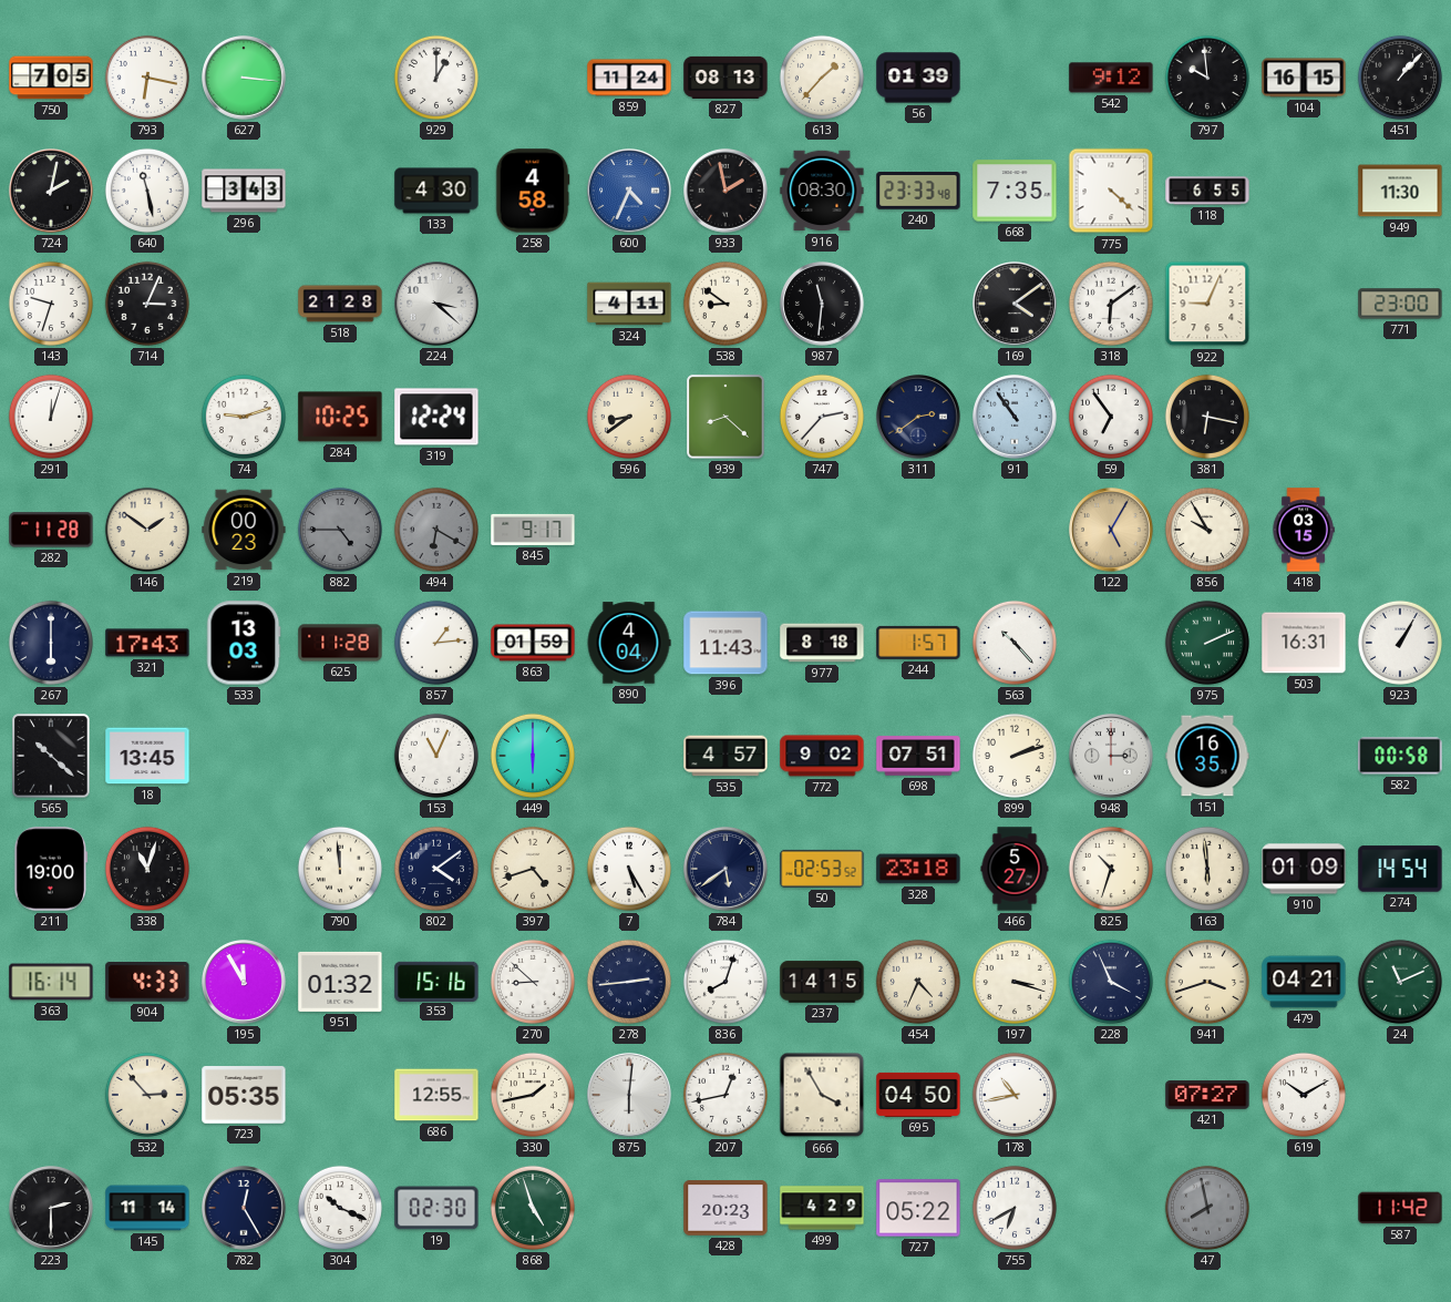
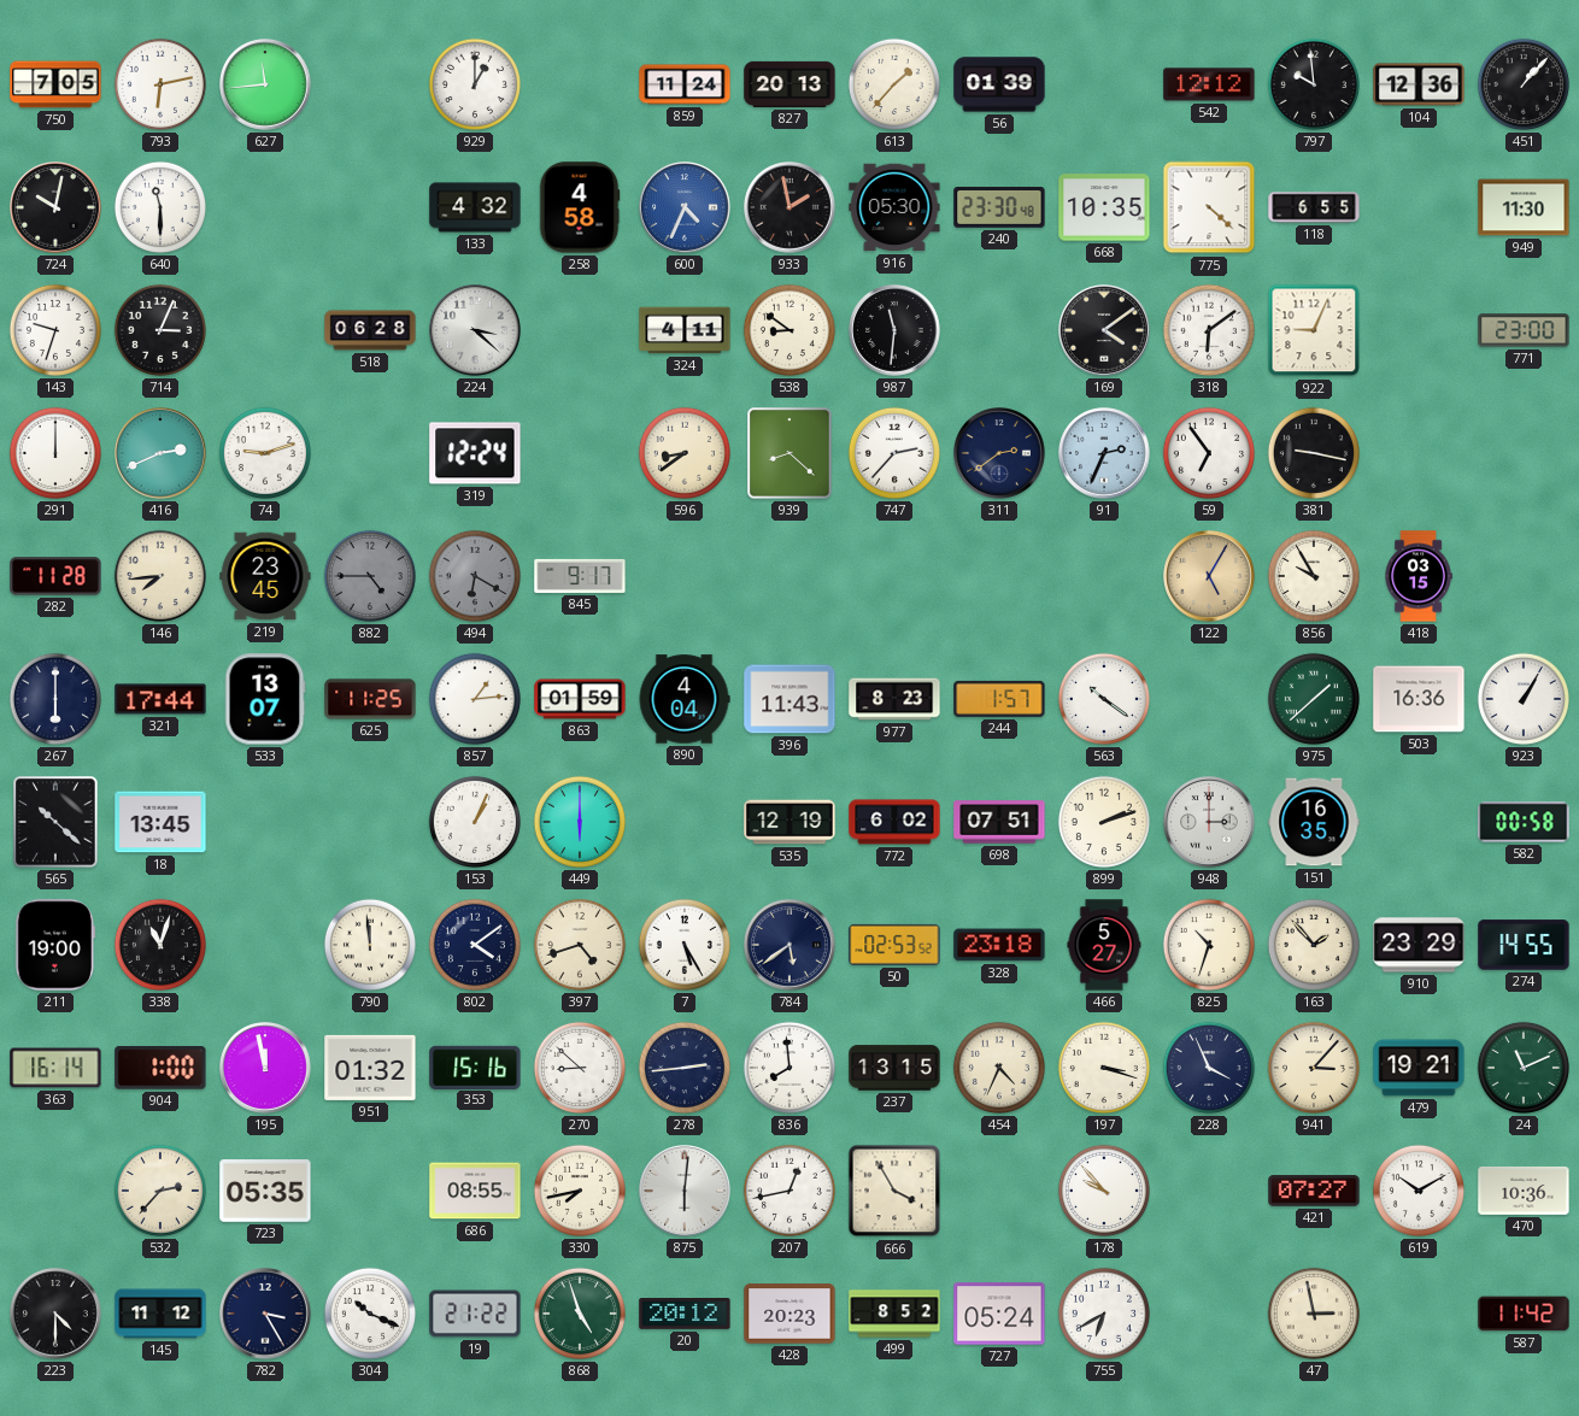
793: 6:17 -> 6:13
627: 3:16 -> 11:44
827: 08:13 -> 20:13
542: 9:12 -> 12:12
104: 16:15 -> 12:36
724: 2:02 -> 10:02
640: 11:28 -> 11:30
296: 3:43 -> none
133: 4:30 -> 4:32
916: 08:30 -> 05:30
240: 23:33 -> 23:30
668: 7:35 -> 10:35
518: 21:28 -> 06:28
291: 12:03 -> 12:00
416: none -> 2:41
284: 10:25 -> none
91: 10:54 -> 2:34
381: 6:17 -> 9:17
146: 1:51 -> 7:44
219: 00:23 -> 23:45
321: 17:43 -> 17:44
533: 13:03 -> 13:07
625: 11:28 -> 11:25
977: 8:18 -> 8:23
563: 10:23 -> 10:21
975: 2:11 -> 1:38
503: 16:31 -> 16:36
153: 11:04 -> 1:04
535: 4:57 -> 12:19
772: 9:02 -> 6:02
163: 5:59 -> 1:53
910: 01:09 -> 23:29
274: 14:54 -> 14:55
904: 4:33 -> 1:00
195: 11:55 -> 11:58
836: 8:03 -> 7:59
237: 14:15 -> 13:15
941: 3:42 -> 3:07
479: 04:21 -> 19:21
532: 2:53 -> 2:37
686: 12:55 -> 08:55
330: 1:43 -> 7:43
695: 04:50 -> none
178: 10:43 -> 9:53
470: none -> 10:36
223: 2:30 -> 4:30
145: 11:14 -> 11:12
782: 12:25 -> 3:25
19: 02:30 -> 21:22
20: none -> 20:12
499: 4:29 -> 8:52
727: 05:22 -> 05:24
47: 7:58 -> 2:58
47 dial: grey -> cream
